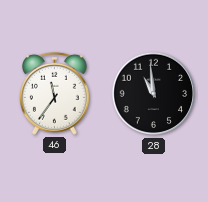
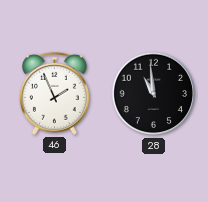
46: 11:36 -> 1:56
